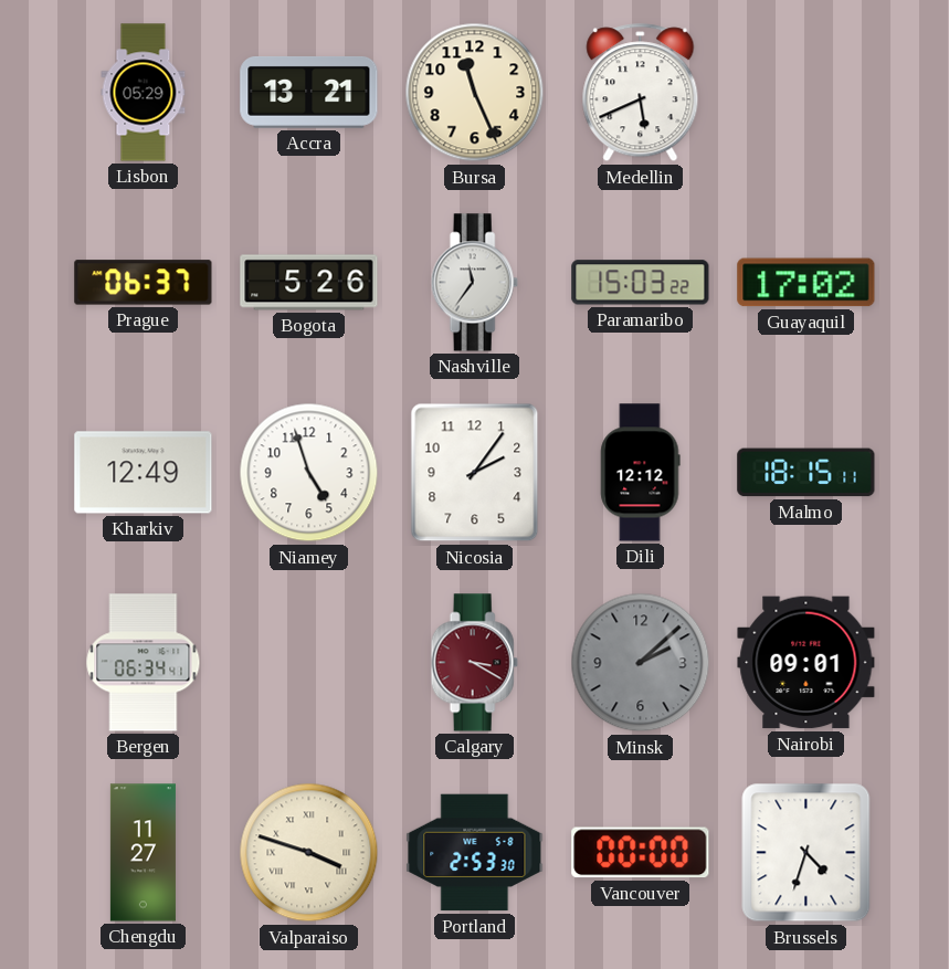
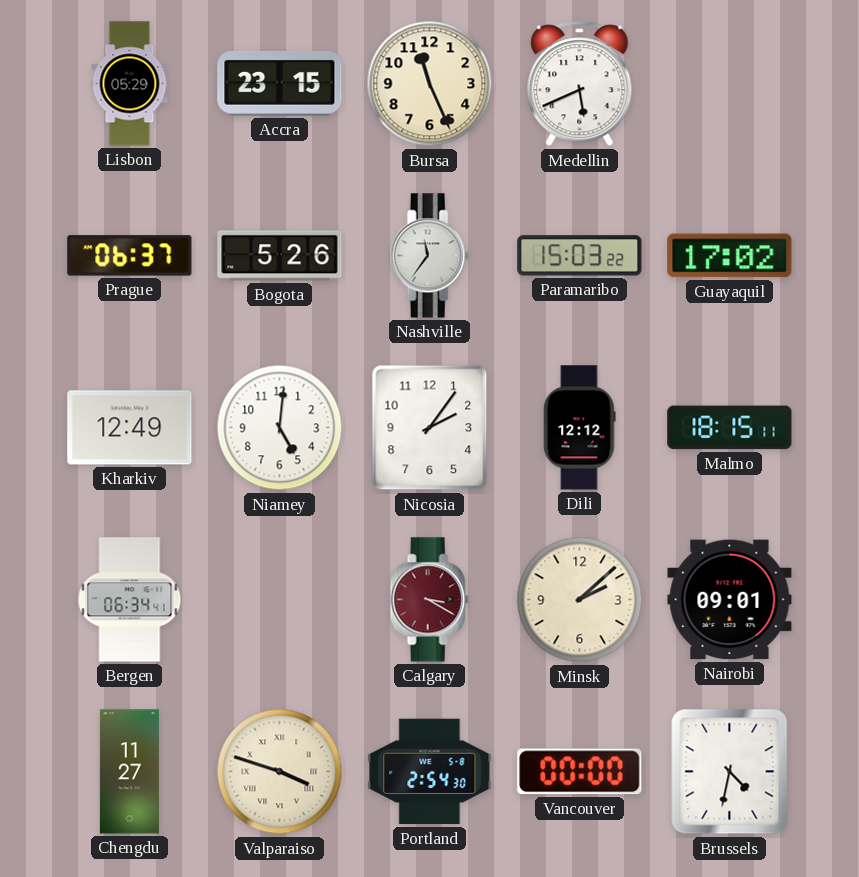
Accra: 13:21 -> 23:15
Niamey: 4:57 -> 5:01
Minsk dial: grey -> cream
Portland: 2:53 -> 2:54
Brussels: 4:33 -> 4:32
